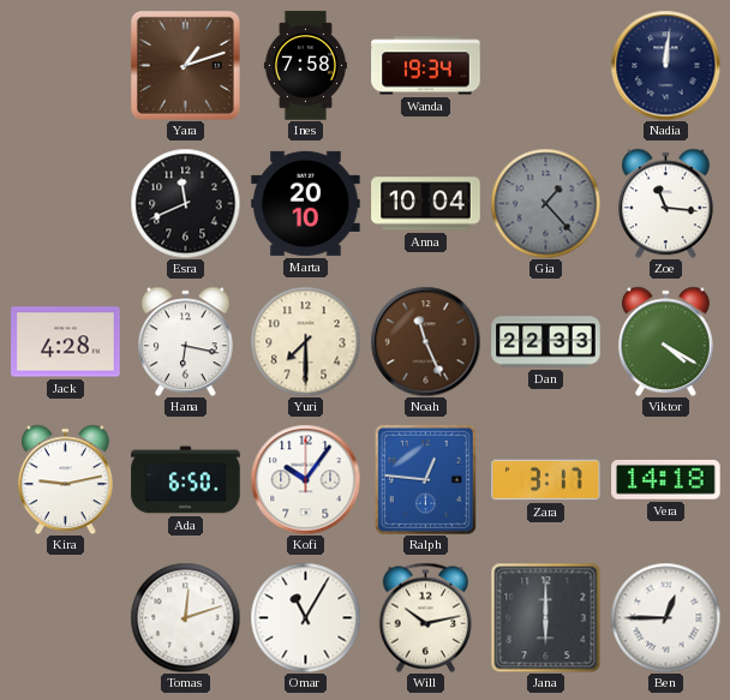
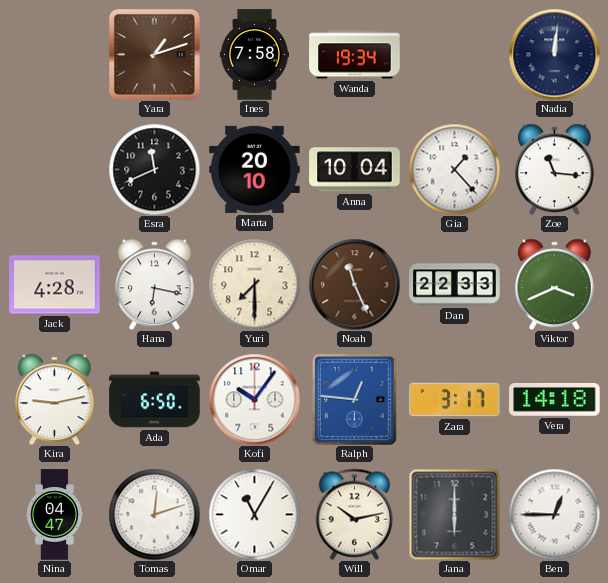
Gia dial: grey -> white
Viktor: 4:20 -> 3:41
Nina: none -> 04:47
